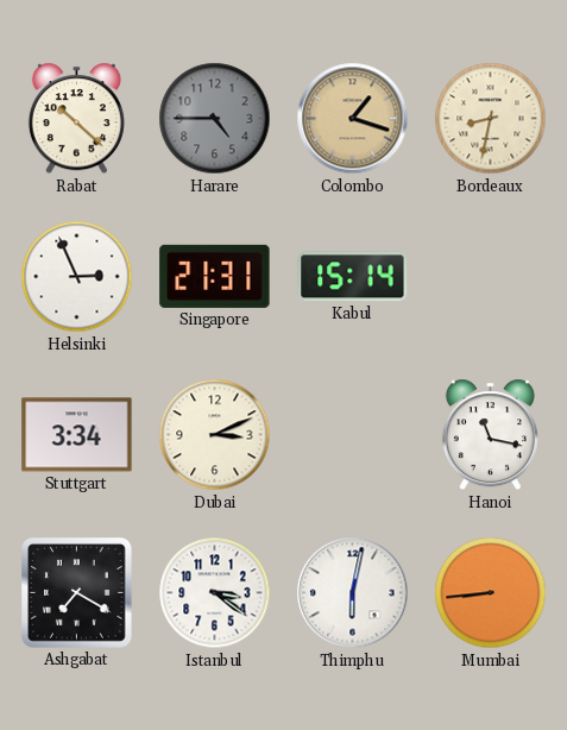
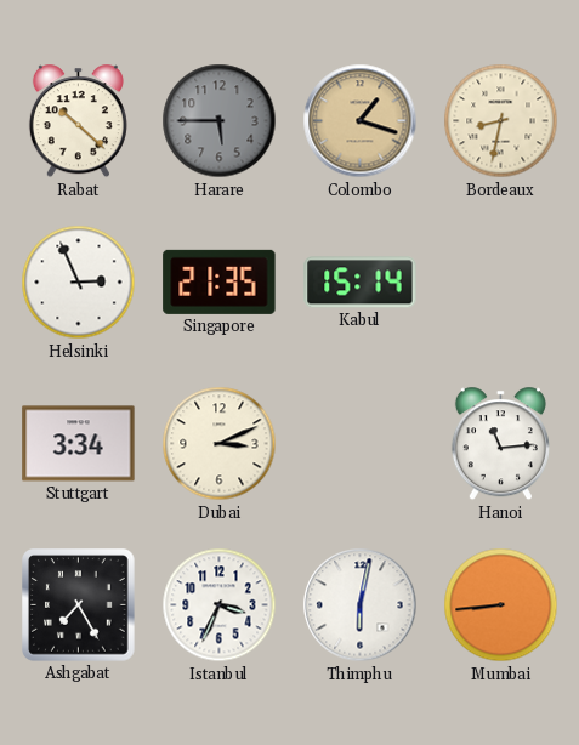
Harare: 4:45 -> 5:45
Singapore: 21:31 -> 21:35
Hanoi: 11:17 -> 11:14
Ashgabat: 7:20 -> 7:25
Istanbul: 3:21 -> 3:34
